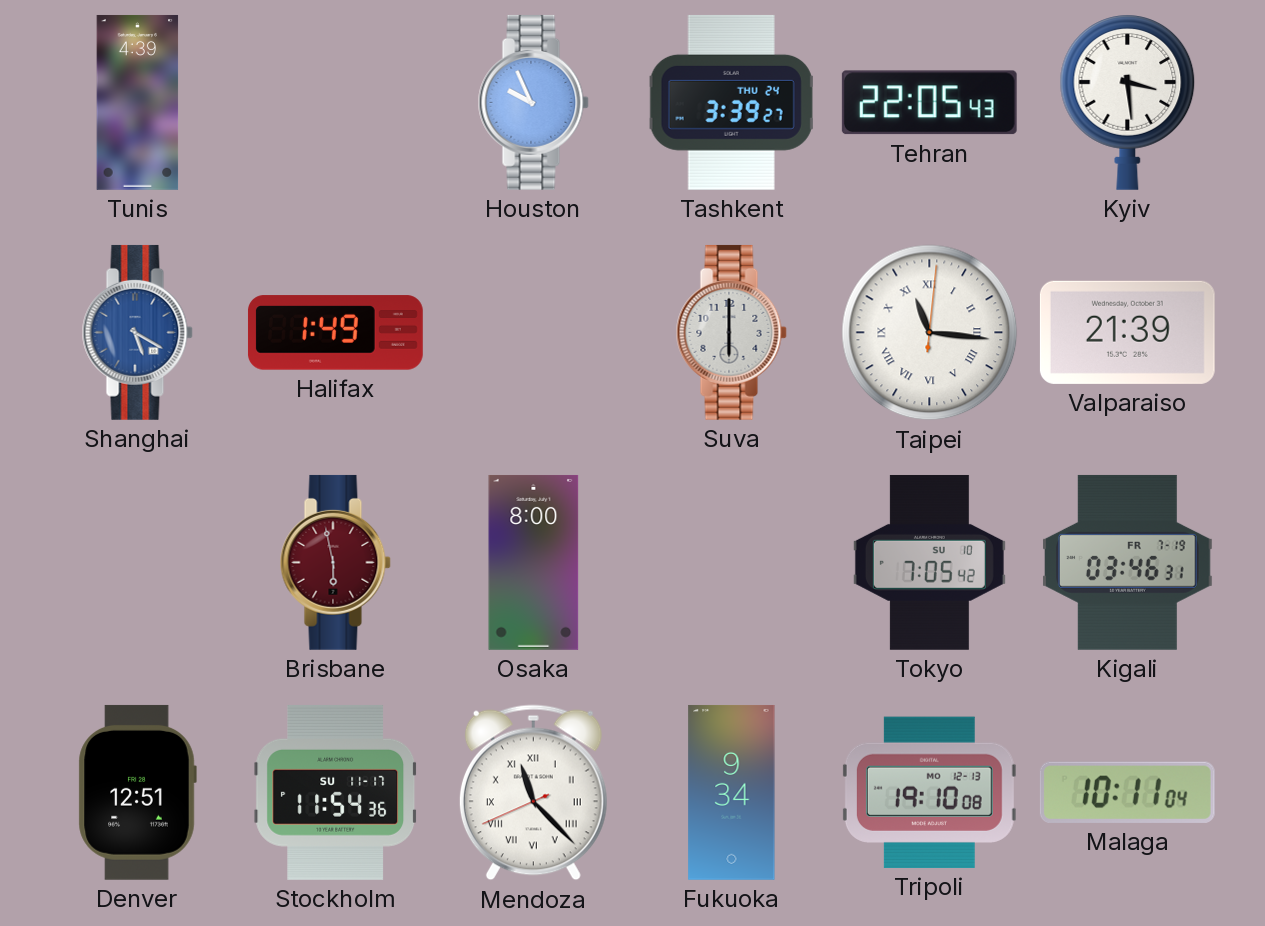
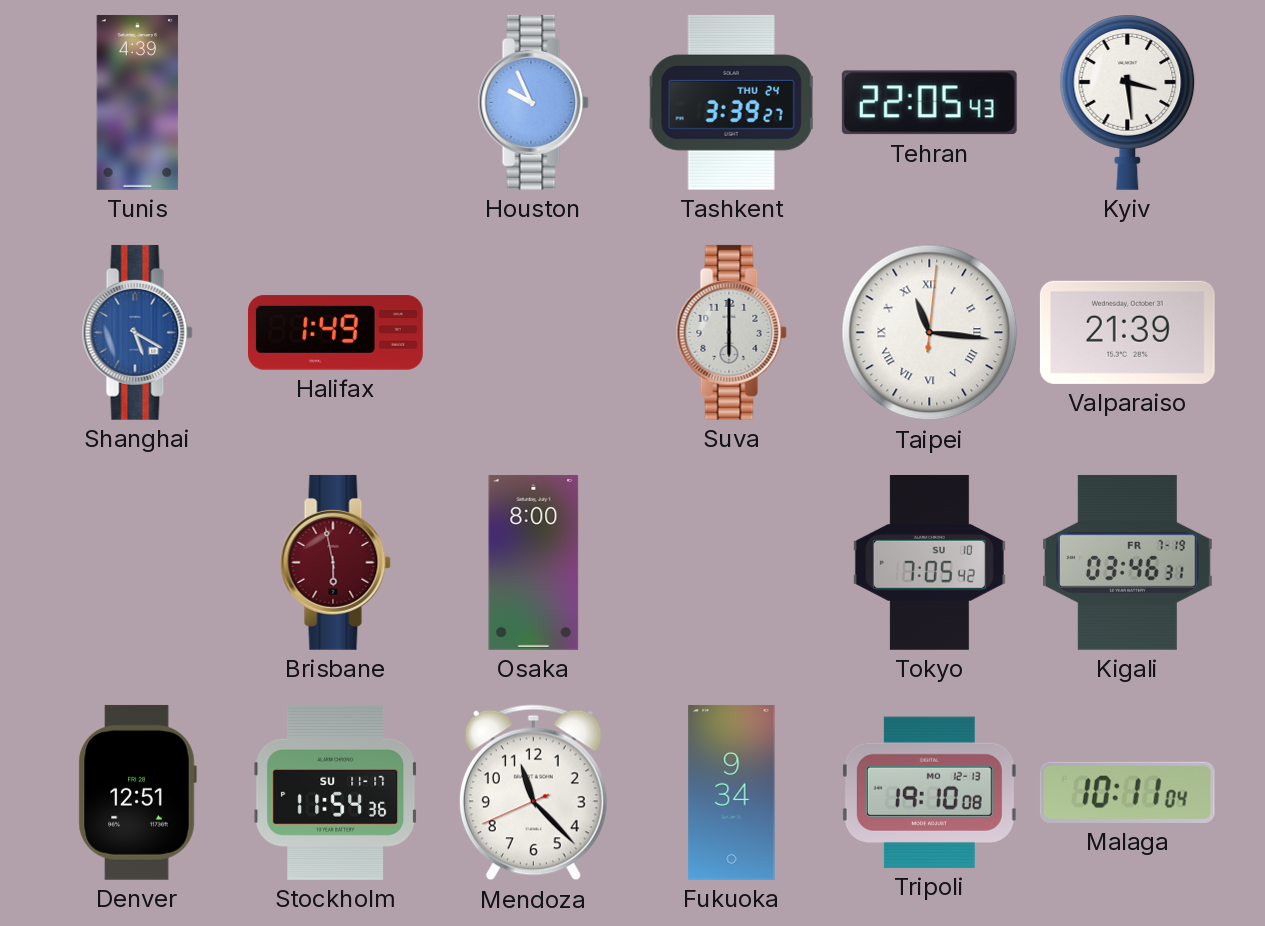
Mendoza numerals: Roman -> Arabic
